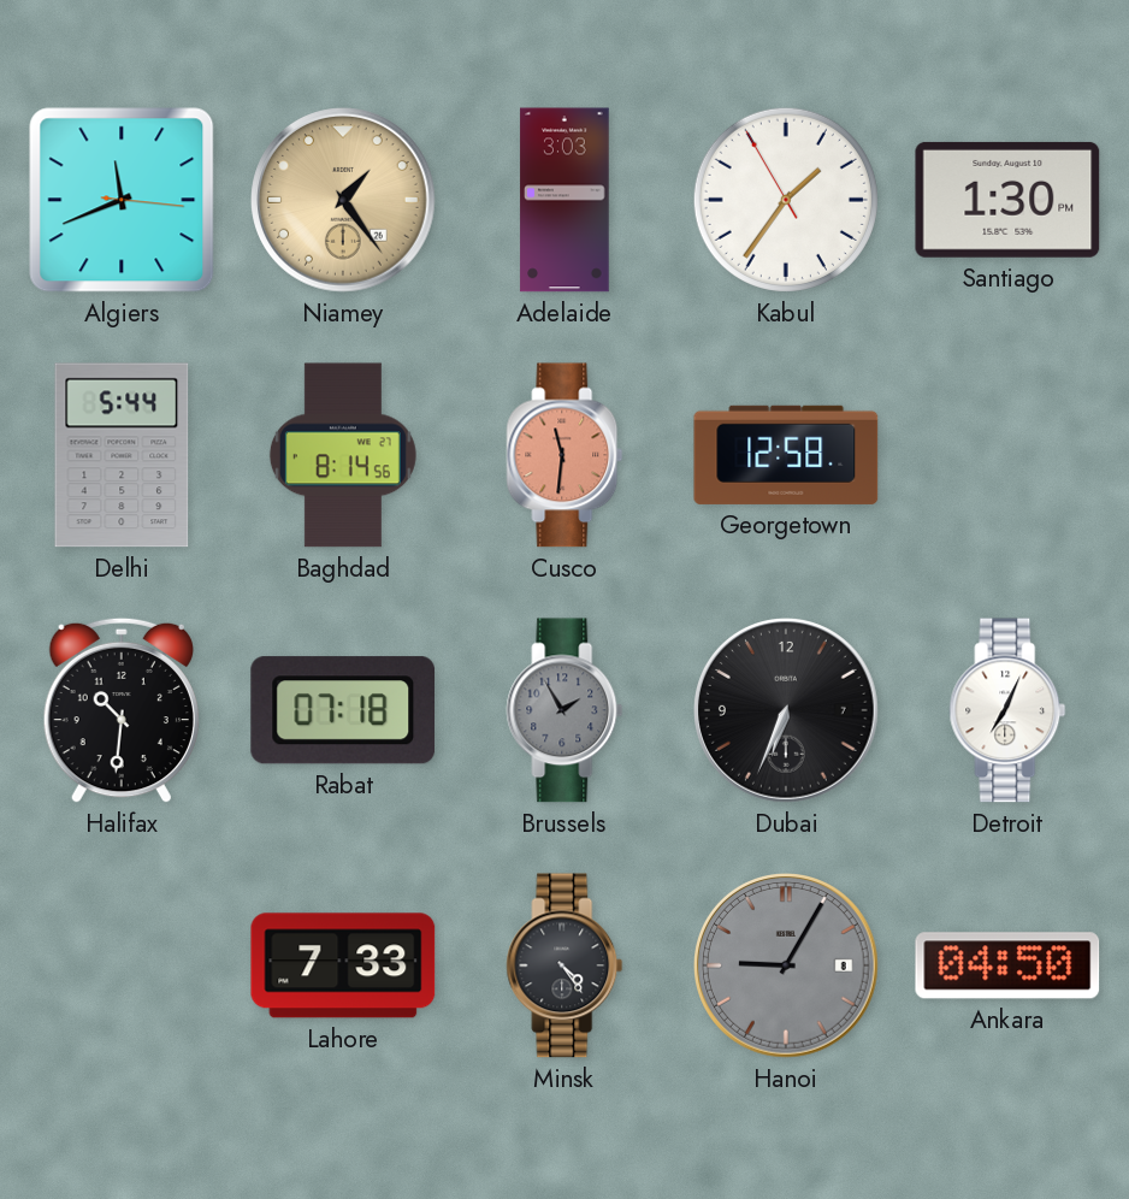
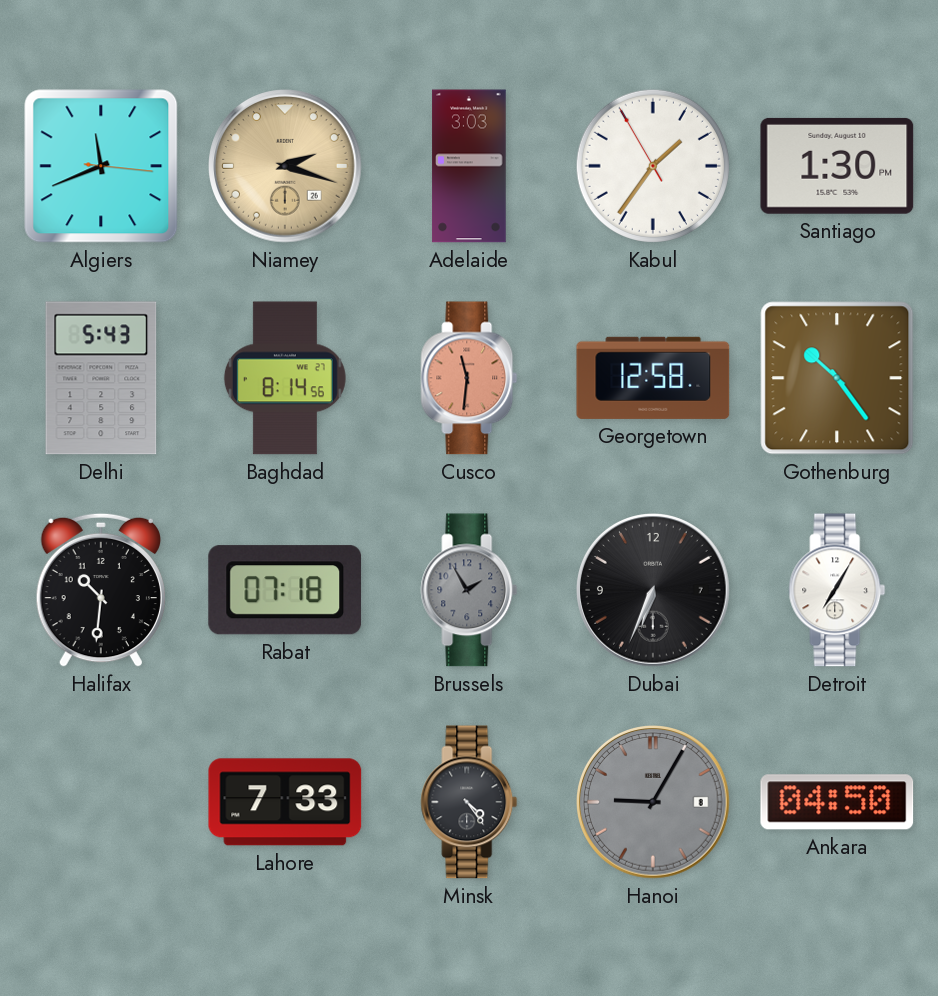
Niamey: 1:24 -> 2:18
Delhi: 5:44 -> 5:43
Gothenburg: none -> 10:24
Detroit: 7:04 -> 7:05
